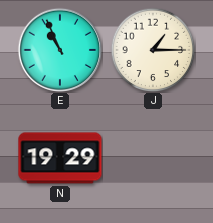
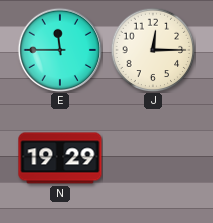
E: 10:56 -> 11:45
J: 1:15 -> 12:15
